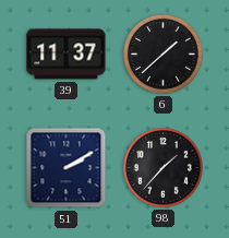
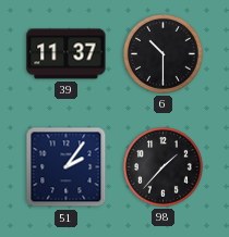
6: 1:38 -> 10:30
51: 2:10 -> 2:06
